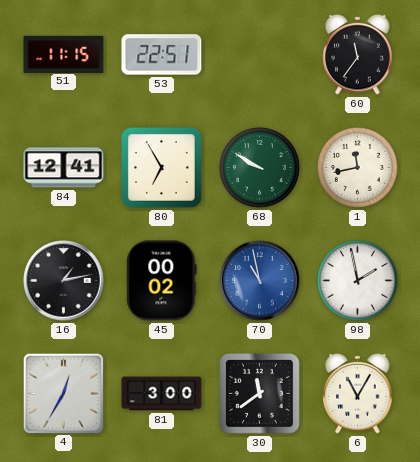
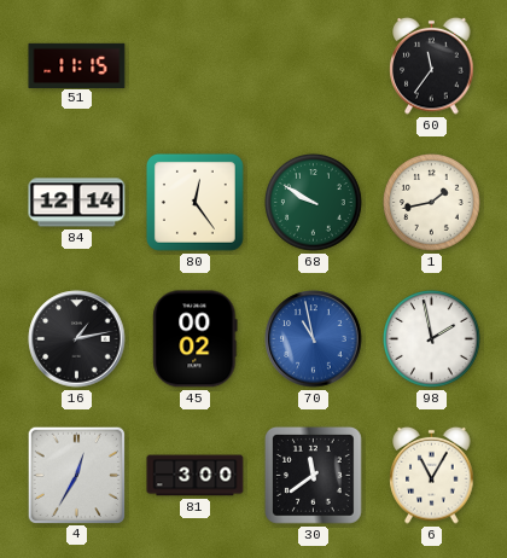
53: 22:51 -> none
84: 12:41 -> 12:14
80: 6:55 -> 12:24
1: 11:43 -> 1:43
